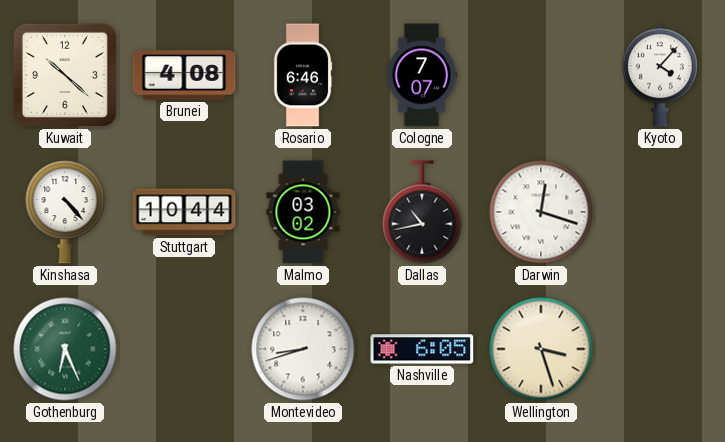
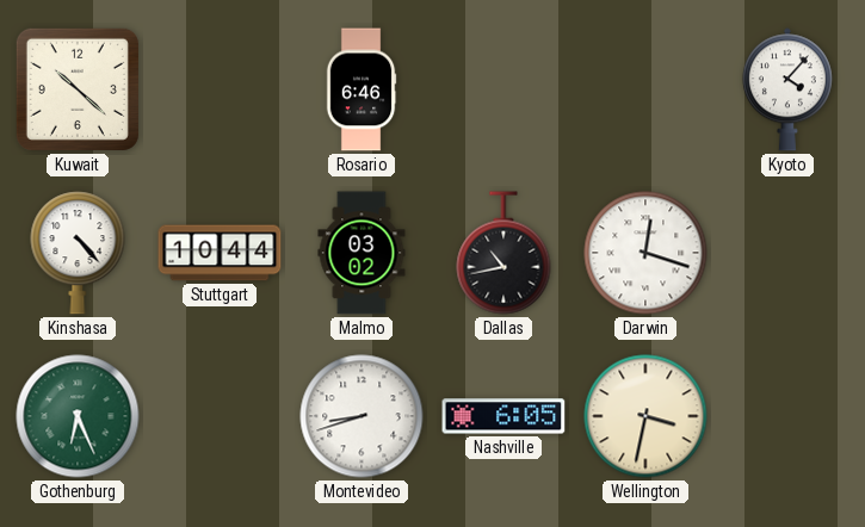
Brunei: 4:08 -> none
Cologne: 7:07 -> none
Wellington: 3:27 -> 3:32
